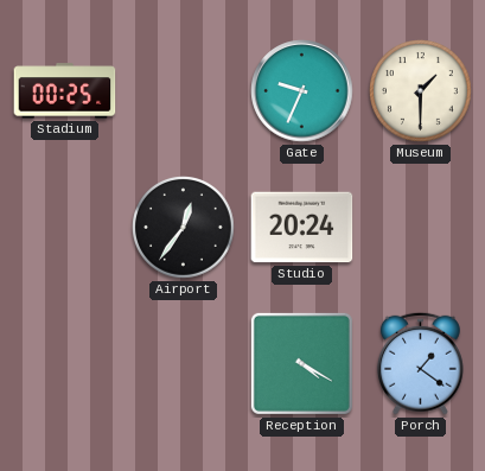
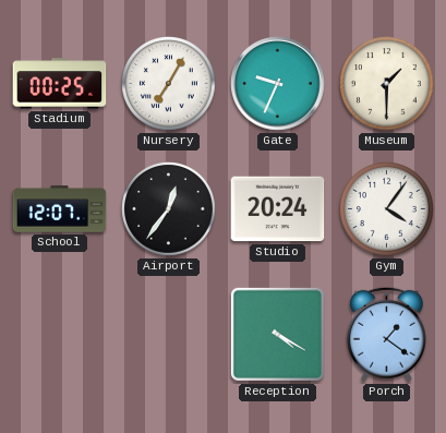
Nursery: none -> 7:05
School: none -> 12:07
Gym: none -> 4:06
